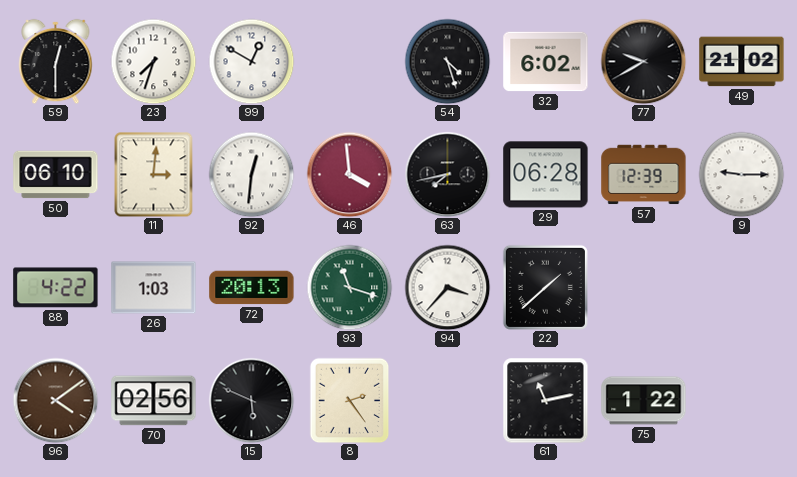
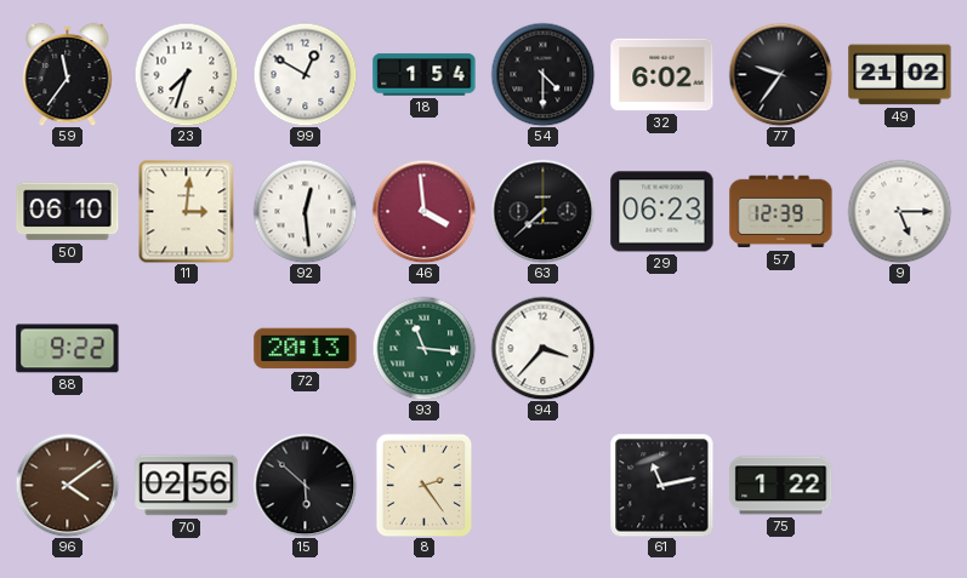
59: 12:30 -> 11:36
18: none -> 1:54
54: 4:27 -> 4:30
77: 9:40 -> 9:36
92: 12:31 -> 12:29
63: 7:43 -> 7:38
29: 06:28 -> 06:23
9: 9:15 -> 5:15
88: 4:22 -> 9:22
26: 1:03 -> none
93: 11:18 -> 11:16
22: 1:38 -> none
15: 5:49 -> 5:52
